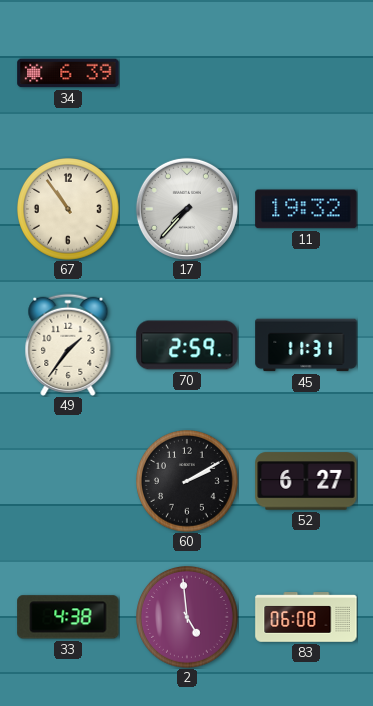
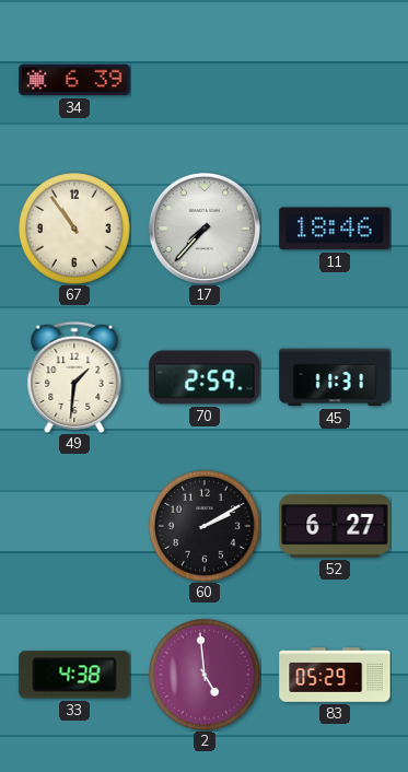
11: 19:32 -> 18:46
49: 1:36 -> 1:31
83: 06:08 -> 05:29
